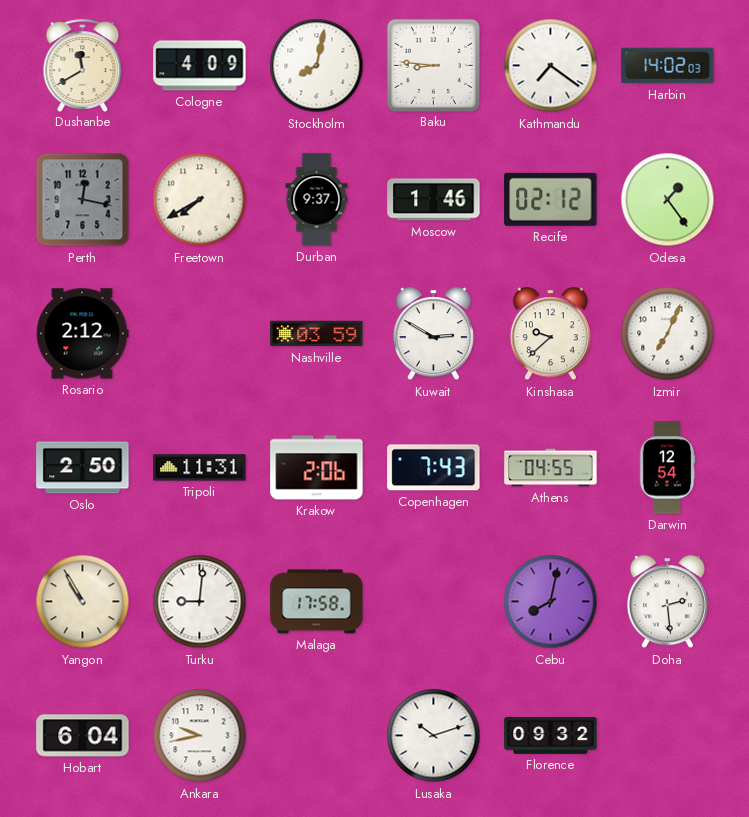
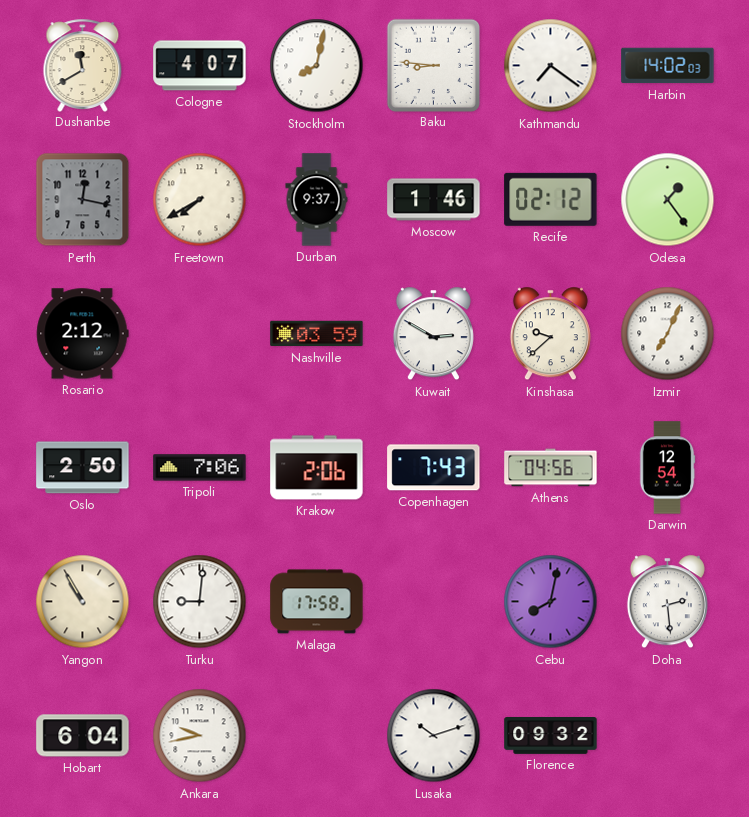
Cologne: 4:09 -> 4:07
Tripoli: 11:31 -> 7:06
Athens: 04:55 -> 04:56
